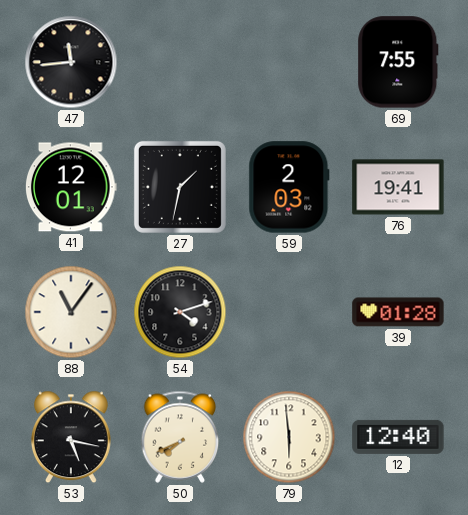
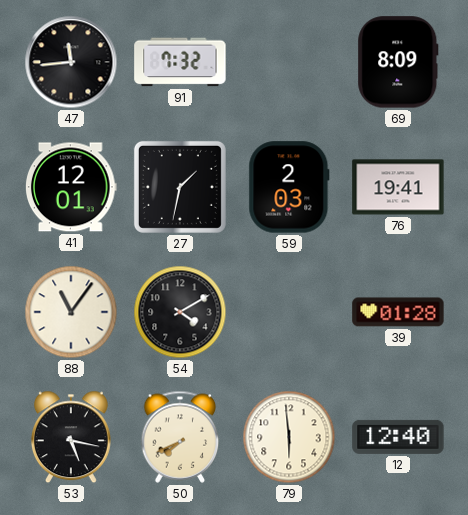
91: none -> 7:32
69: 7:55 -> 8:09
54: 4:12 -> 4:10
